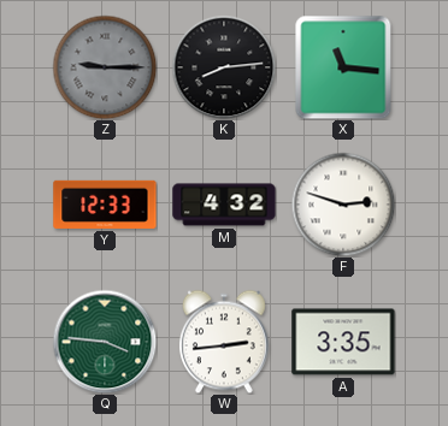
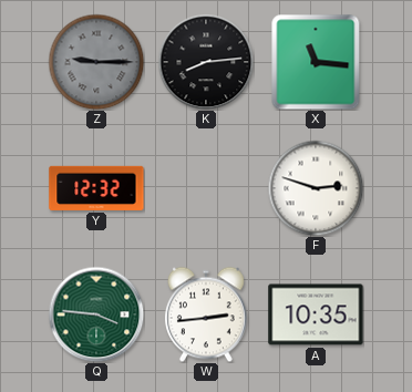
Y: 12:33 -> 12:32
M: 4:32 -> none
A: 3:35 -> 10:35
